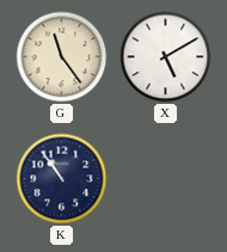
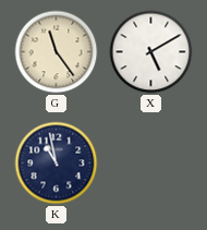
K: 10:54 -> 10:58
